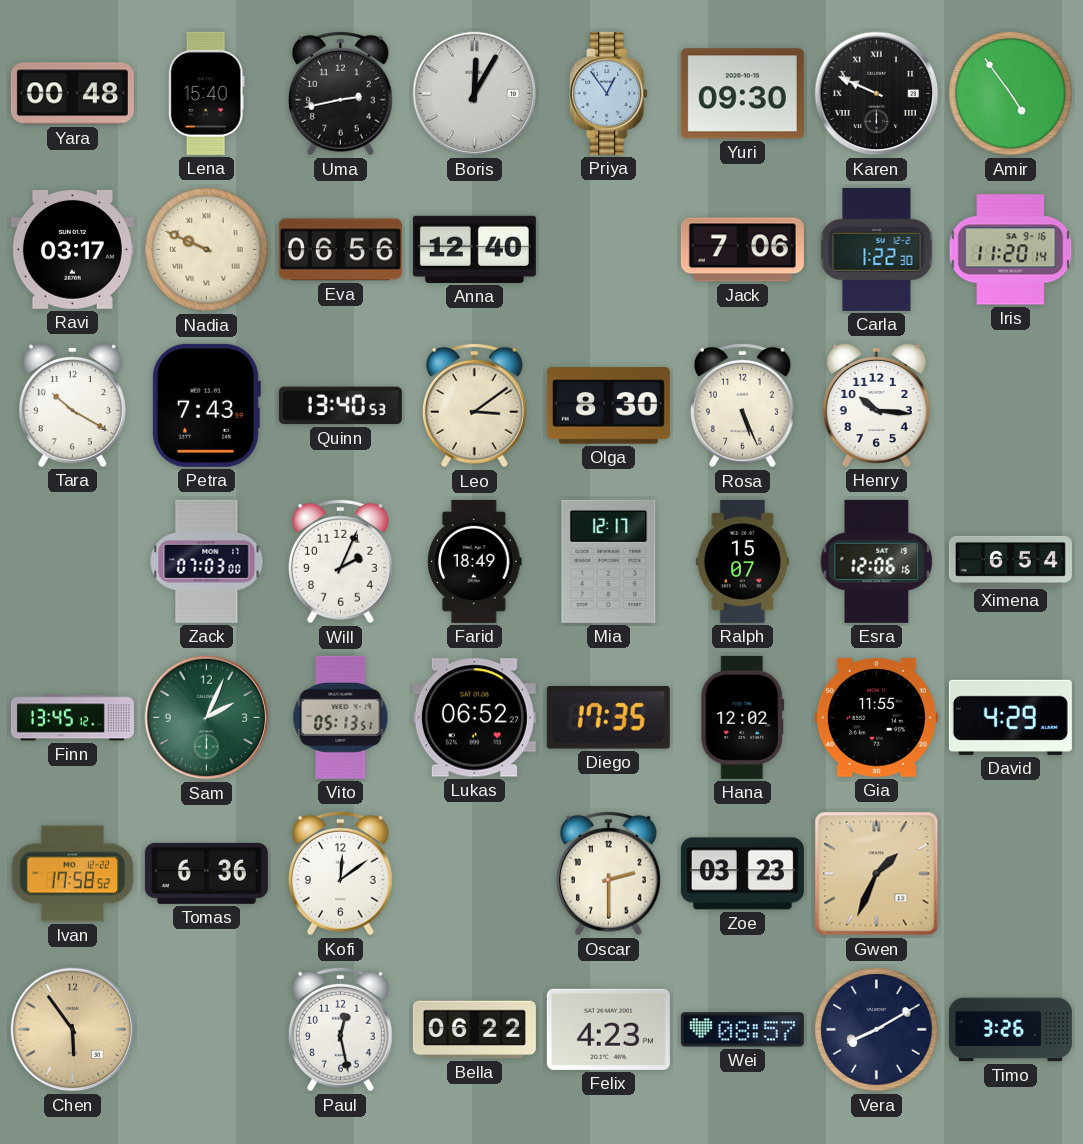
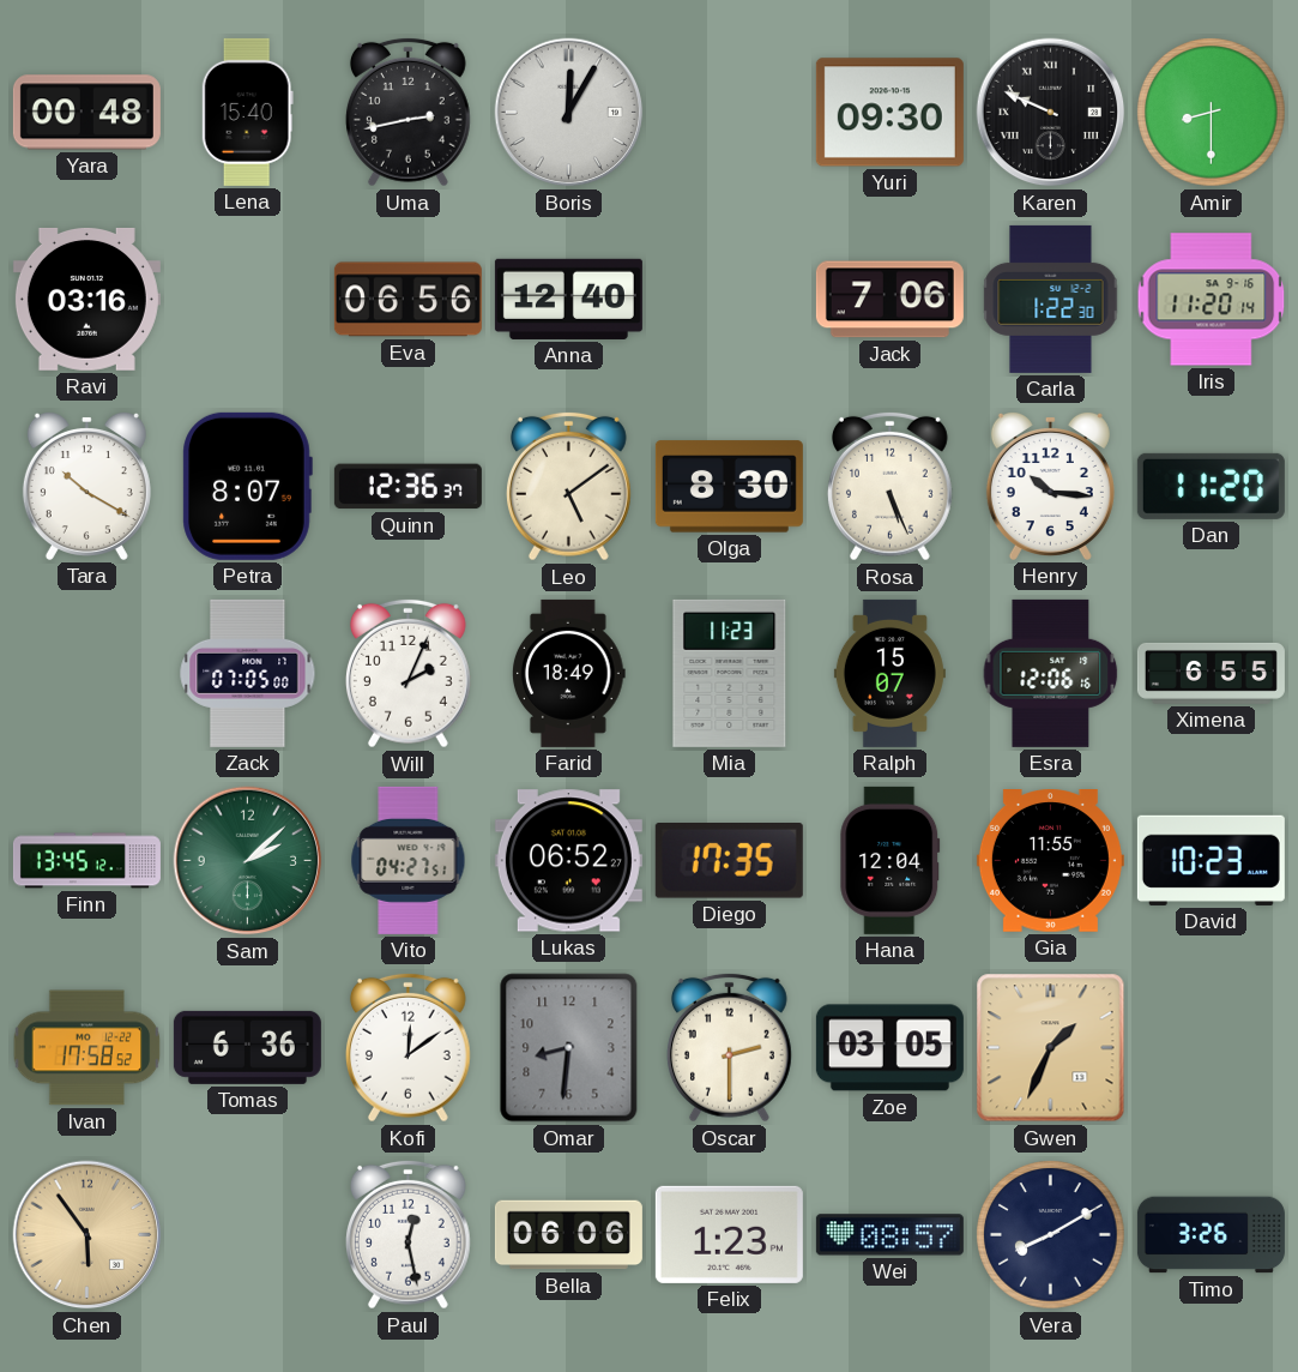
Priya: 12:54 -> none
Amir: 4:54 -> 8:30
Ravi: 03:17 -> 03:16
Nadia: 9:49 -> none
Petra: 7:43 -> 8:07
Quinn: 13:40 -> 12:36
Leo: 3:09 -> 5:09
Dan: none -> 11:20
Zack: 07:03 -> 07:05
Mia: 12:17 -> 11:23
Ximena: 6:54 -> 6:55
Sam: 2:04 -> 2:08
Vito: 05:13 -> 04:27
Hana: 12:02 -> 12:04
David: 4:29 -> 10:23
Omar: none -> 8:31
Zoe: 03:23 -> 03:05
Bella: 06:22 -> 06:06
Felix: 4:23 -> 1:23
